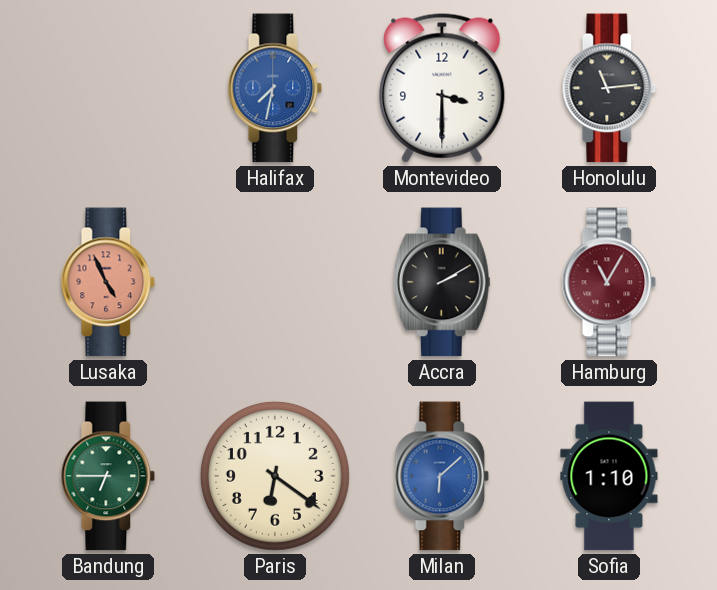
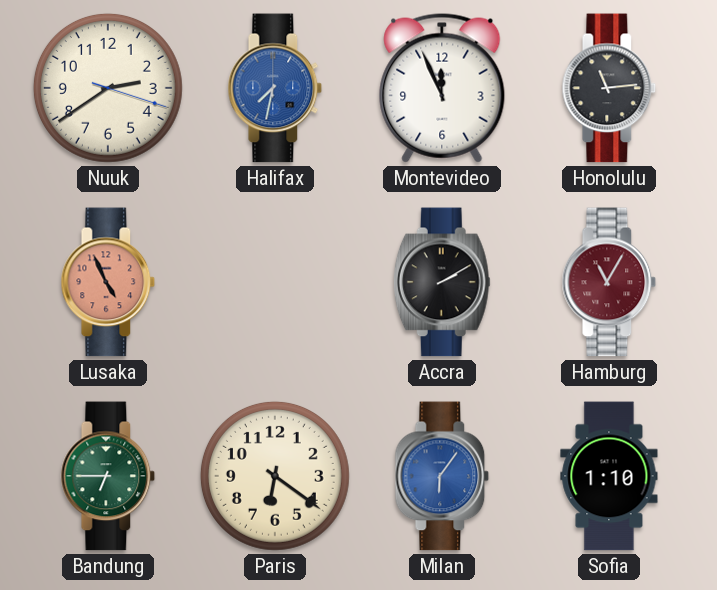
Nuuk: none -> 2:39
Montevideo: 3:30 -> 11:56
Milan: 6:08 -> 6:06
